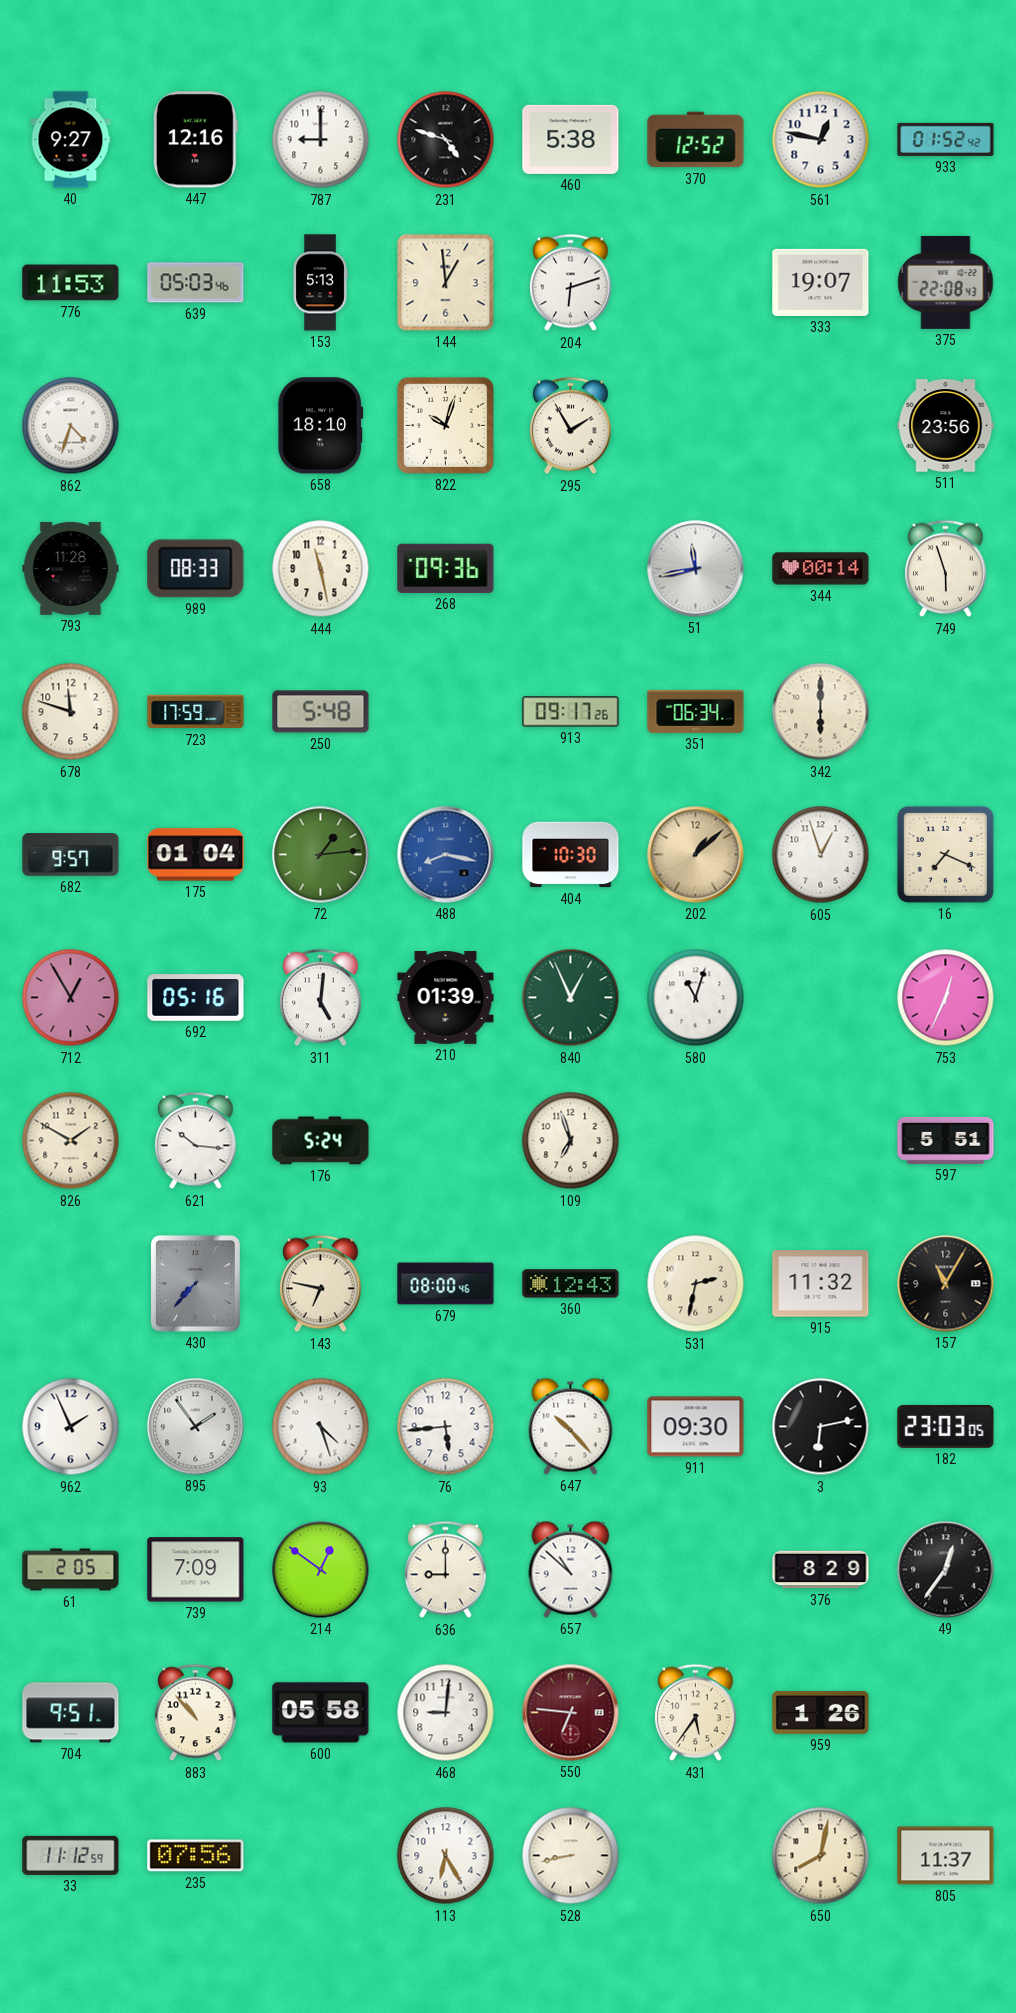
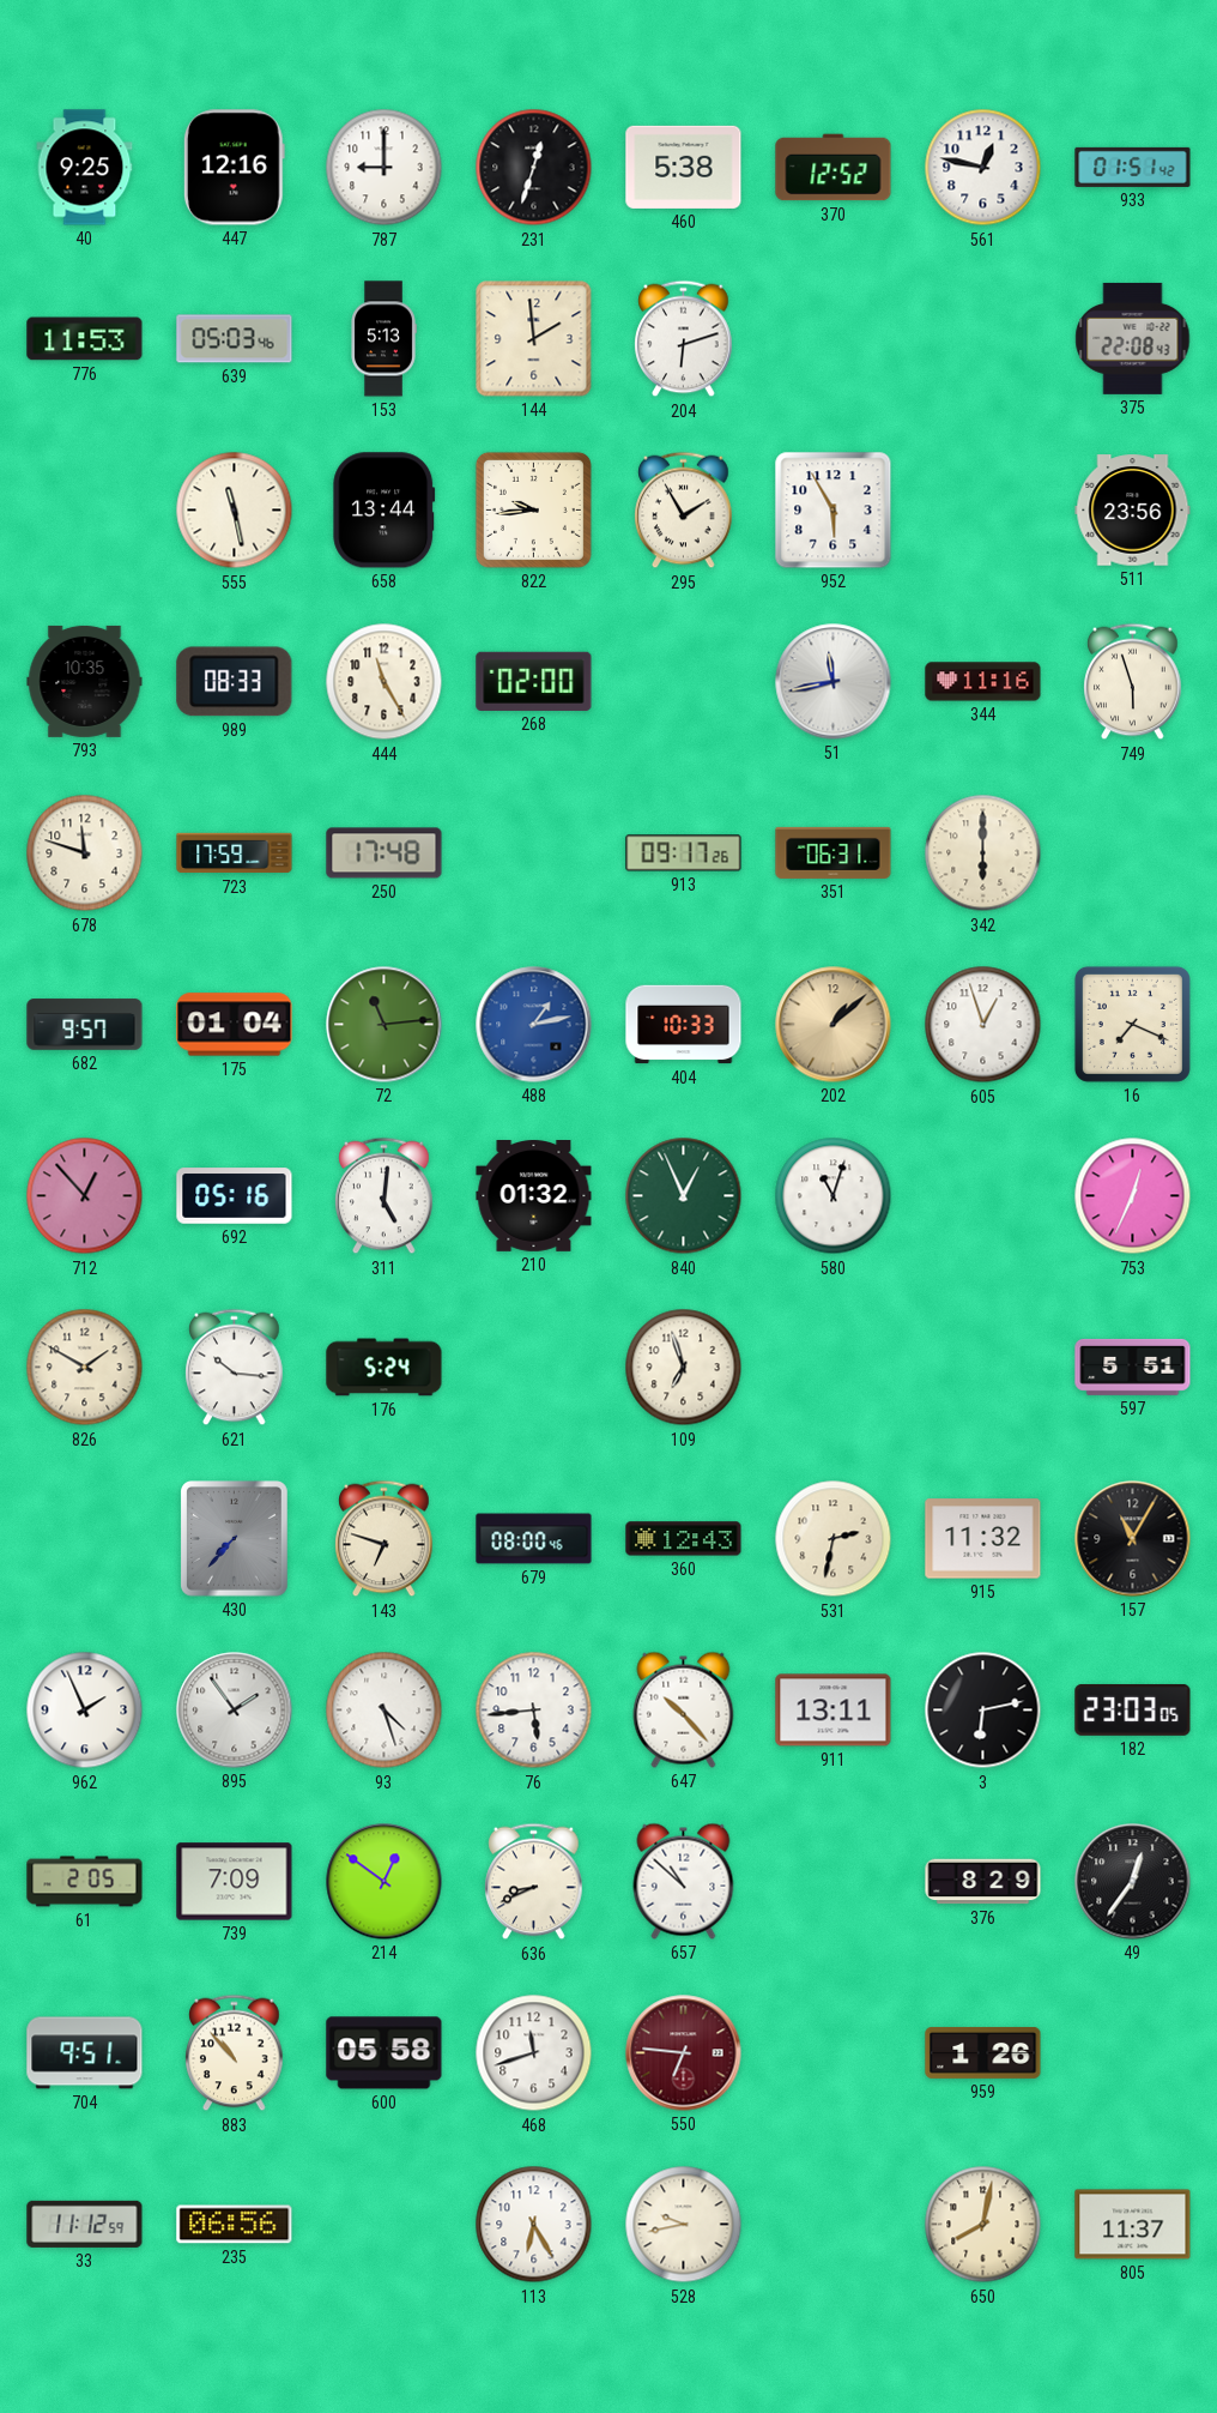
40: 9:27 -> 9:25
231: 4:48 -> 12:33
933: 01:52 -> 01:51
144: 12:59 -> 1:59
333: 19:07 -> none
862: 4:33 -> none
555: none -> 11:28
658: 18:10 -> 13:44
822: 10:03 -> 9:44
952: none -> 5:55
793: 11:28 -> 10:35
444: 11:28 -> 11:25
268: 09:36 -> 02:00
344: 00:14 -> 11:16
250: 5:48 -> 17:48
351: 06:34 -> 06:31
72: 1:14 -> 11:14
488: 8:17 -> 1:13
404: 10:30 -> 10:33
712: 12:55 -> 12:53
210: 01:39 -> 01:32
143: 6:47 -> 6:48
911: 09:30 -> 13:11
636: 9:00 -> 8:41
468: 9:01 -> 11:42
431: 5:36 -> none
235: 07:56 -> 06:56
528: 8:43 -> 9:43
